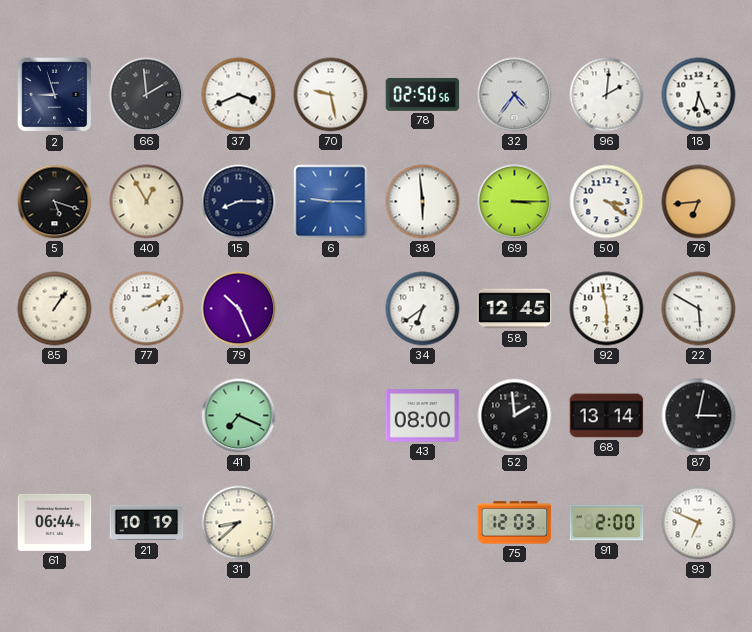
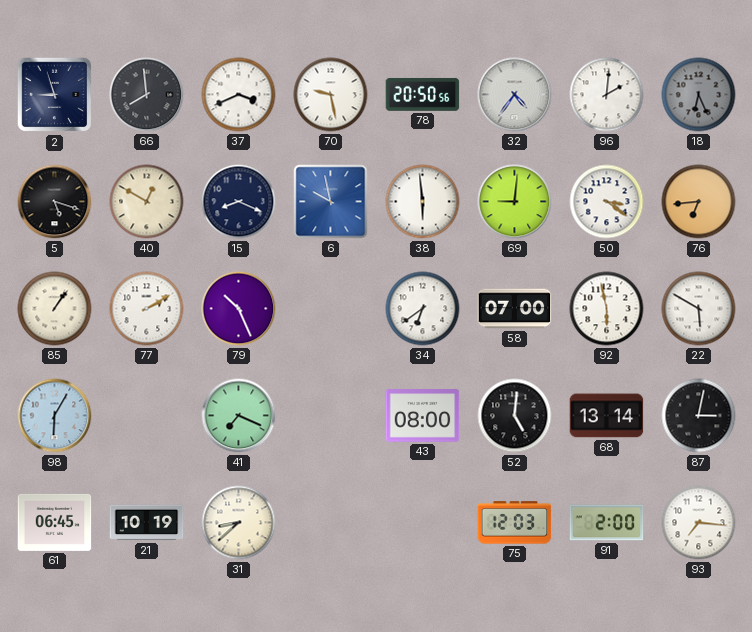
66: 1:59 -> 7:59
78: 02:50 -> 20:50
18 dial: white -> grey
40: 12:55 -> 12:50
15: 8:15 -> 8:19
6: 9:15 -> 9:58
69: 3:15 -> 9:01
58: 12:45 -> 07:00
98: none -> 6:05
52: 1:59 -> 5:01
61: 06:44 -> 06:45
93: 6:49 -> 7:16
